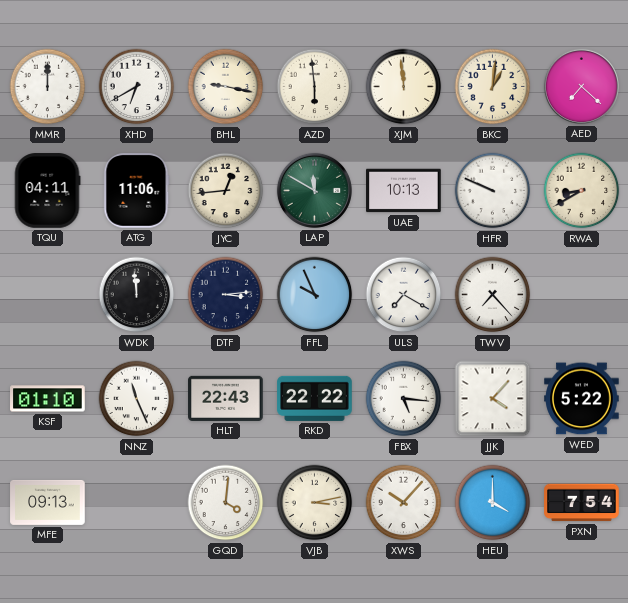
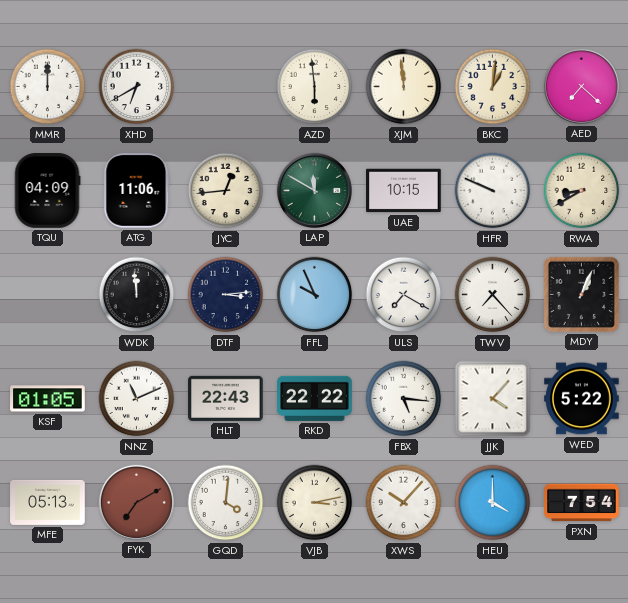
BHL: 9:17 -> none
TQU: 04:11 -> 04:09
UAE: 10:13 -> 10:15
MDY: none -> 1:04
KSF: 01:10 -> 01:05
NNZ: 11:26 -> 11:11
MFE: 09:13 -> 05:13
FYK: none -> 7:10
